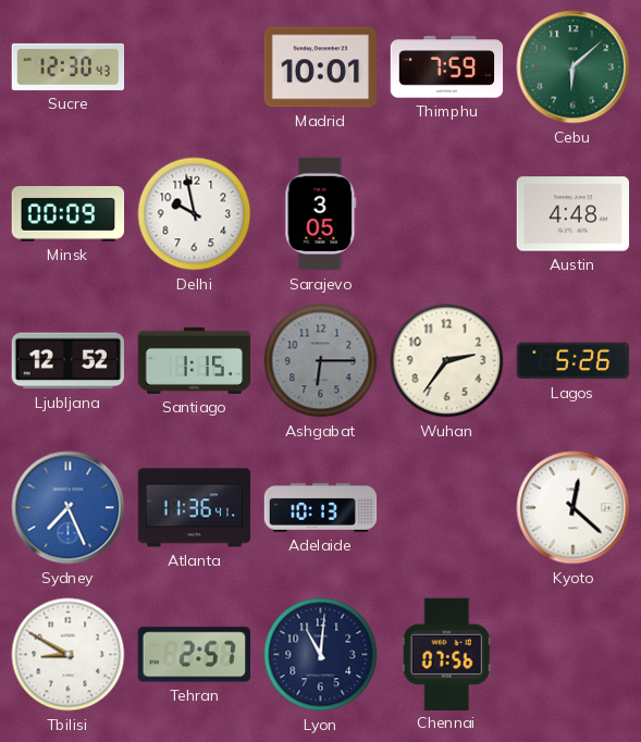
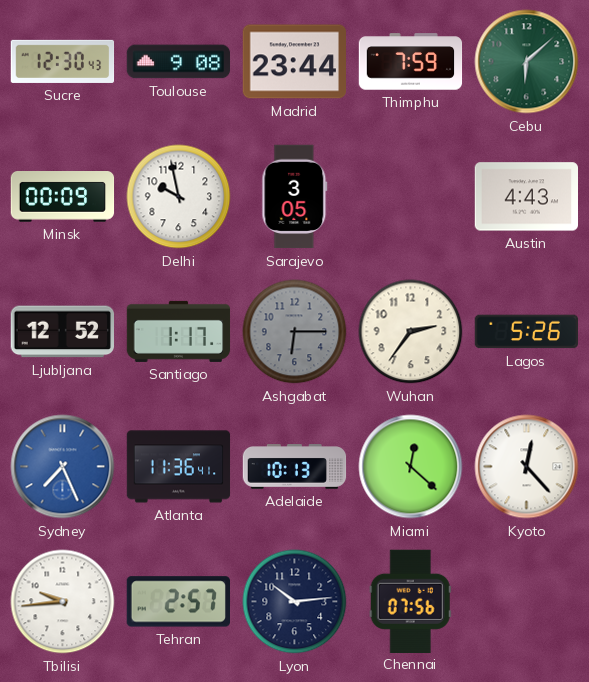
Toulouse: none -> 9:08
Madrid: 10:01 -> 23:44
Austin: 4:48 -> 4:43
Santiago: 1:15 -> 1:17
Miami: none -> 12:22
Kyoto: 12:22 -> 12:23
Tbilisi: 8:50 -> 9:44
Lyon: 11:01 -> 10:14
